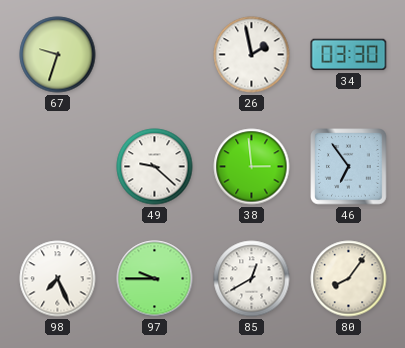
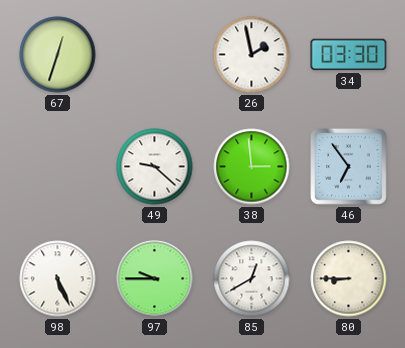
67: 9:33 -> 12:33
98: 7:26 -> 5:26
80: 8:06 -> 8:45
